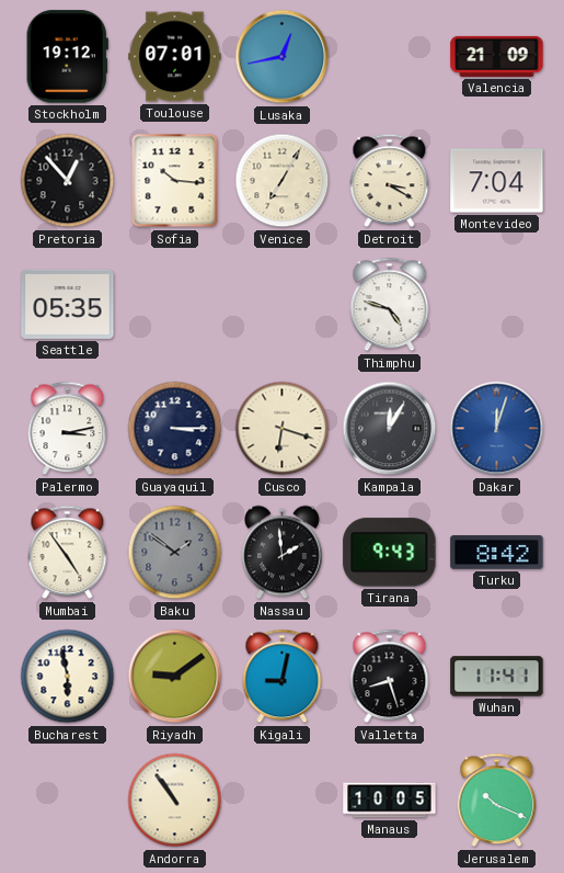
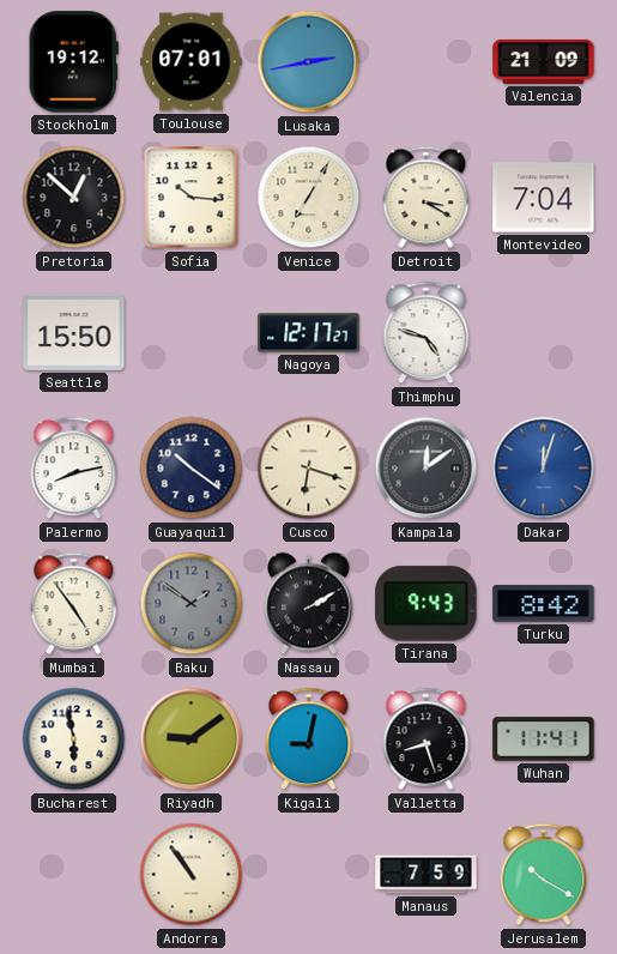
Lusaka: 12:43 -> 2:43
Pretoria: 12:53 -> 12:52
Seattle: 05:35 -> 15:50
Nagoya: none -> 12:17
Palermo: 3:13 -> 8:13
Guayaquil: 3:15 -> 10:21
Kampala: 12:05 -> 12:09
Nassau: 1:59 -> 2:10
Manaus: 10:05 -> 7:59
Jerusalem: 10:19 -> 10:20
